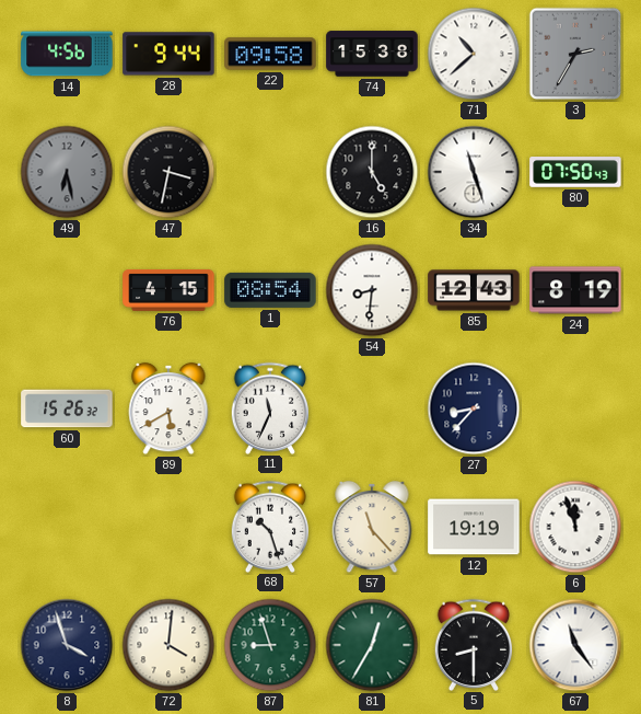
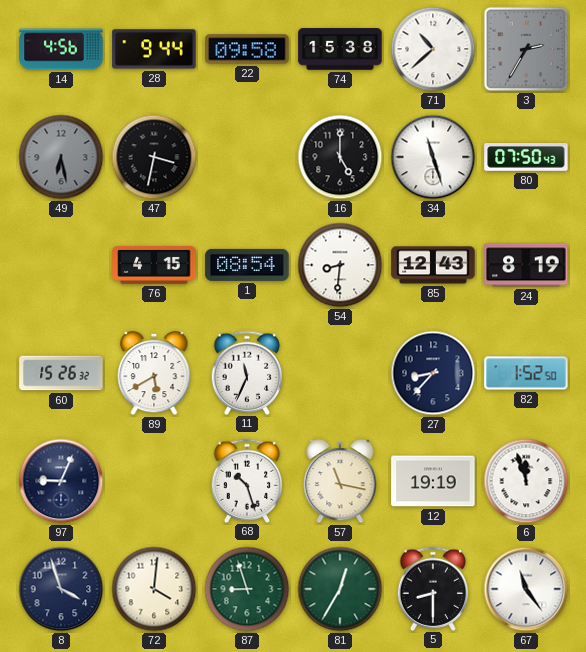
82: none -> 1:52
97: none -> 9:04
57: 11:23 -> 11:17
